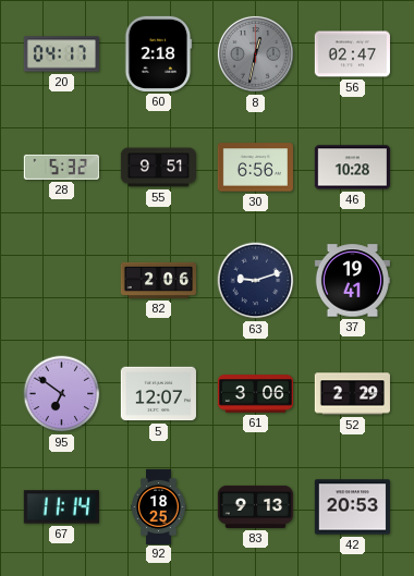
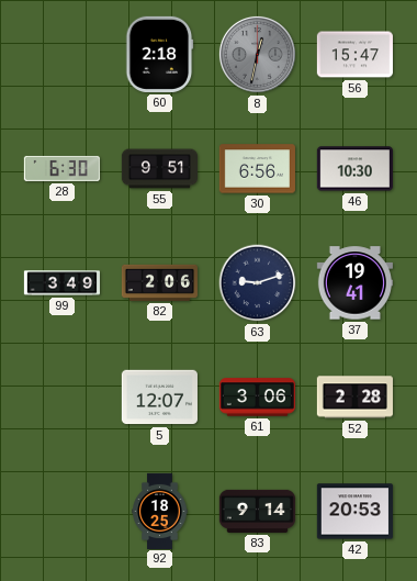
20: 04:17 -> none
56: 02:47 -> 15:47
28: 5:32 -> 6:30
46: 10:28 -> 10:30
99: none -> 3:49
95: 6:51 -> none
52: 2:29 -> 2:28
67: 11:14 -> none
83: 9:13 -> 9:14
